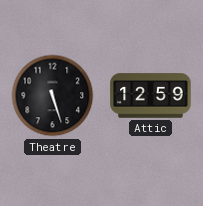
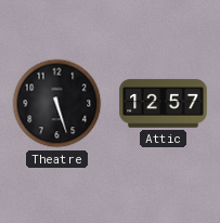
Attic: 12:59 -> 12:57
